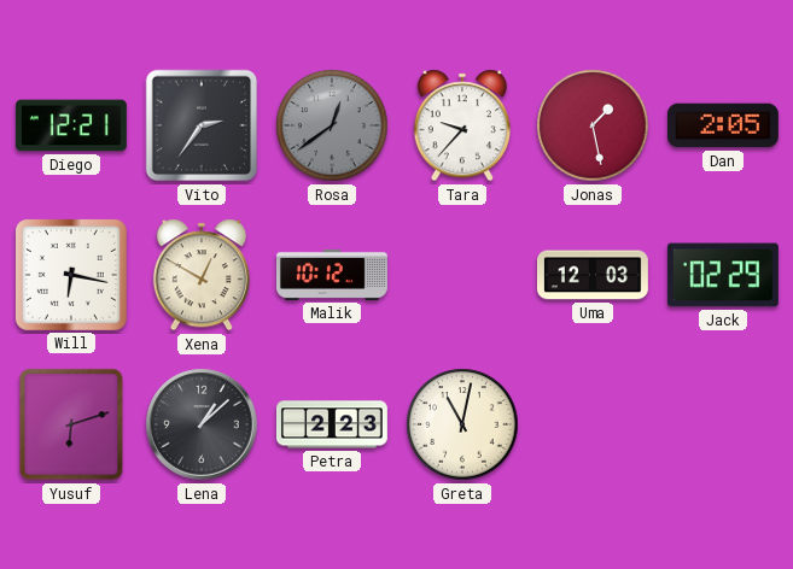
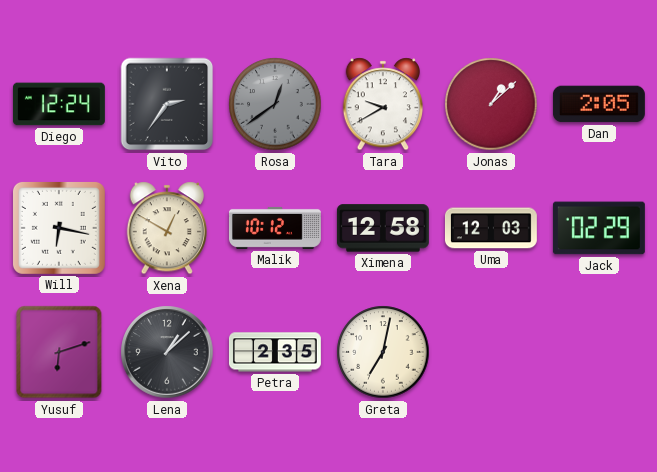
Diego: 12:21 -> 12:24
Tara: 9:37 -> 9:40
Jonas: 1:28 -> 1:08
Ximena: none -> 12:58
Petra: 2:23 -> 2:35
Greta: 11:02 -> 7:02
